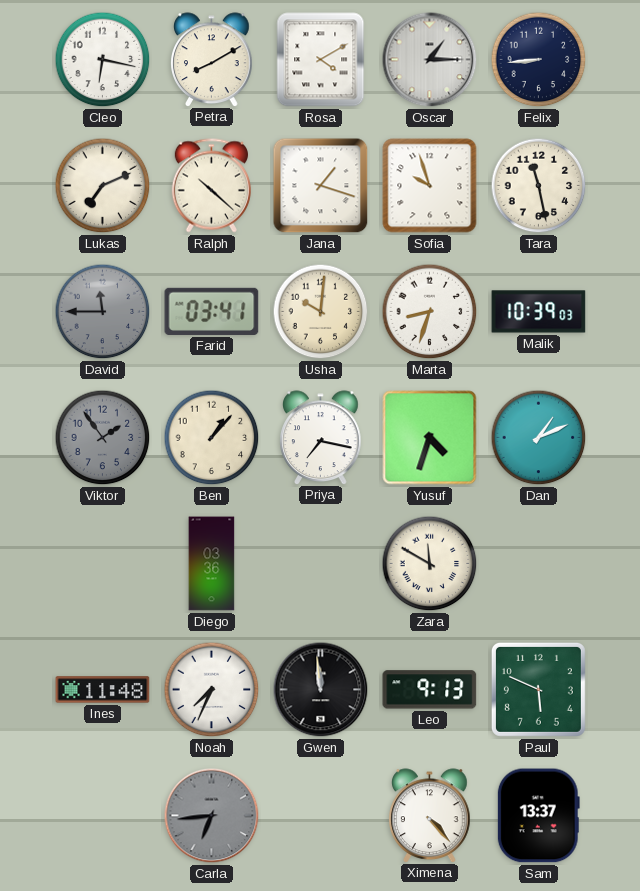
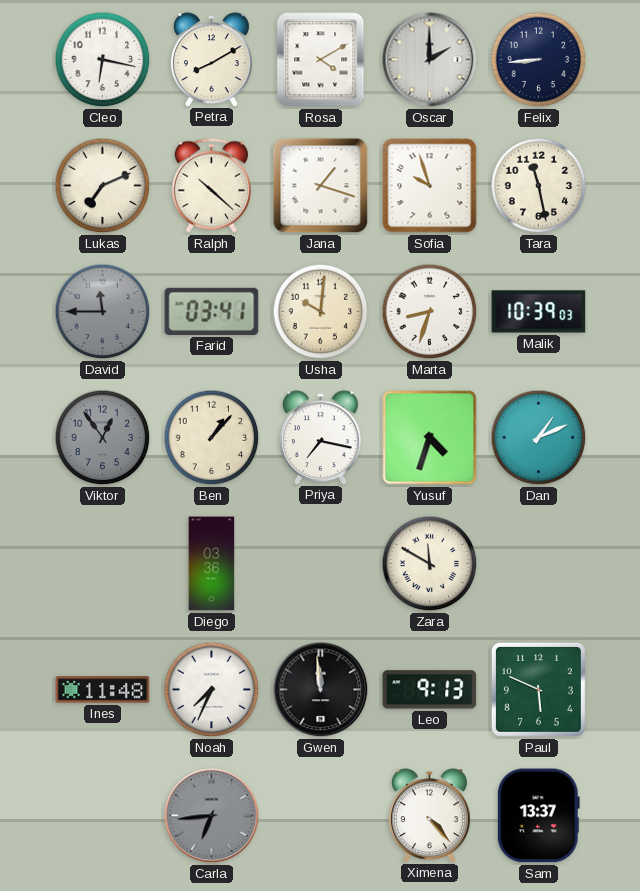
Oscar: 1:15 -> 2:00
Viktor: 1:54 -> 12:54
